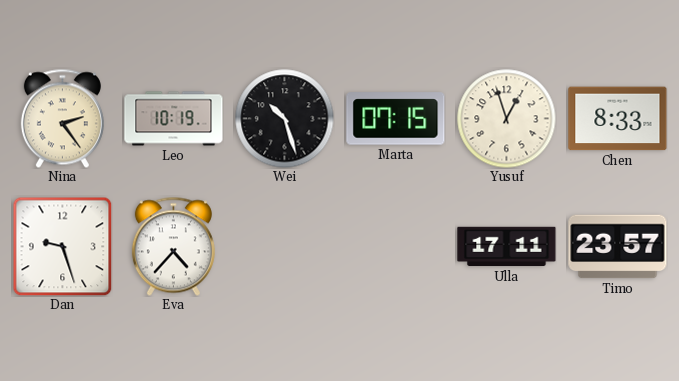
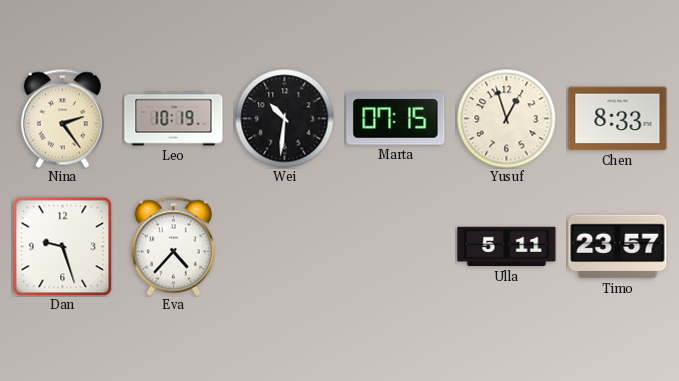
Wei: 10:27 -> 10:31
Ulla: 17:11 -> 5:11
